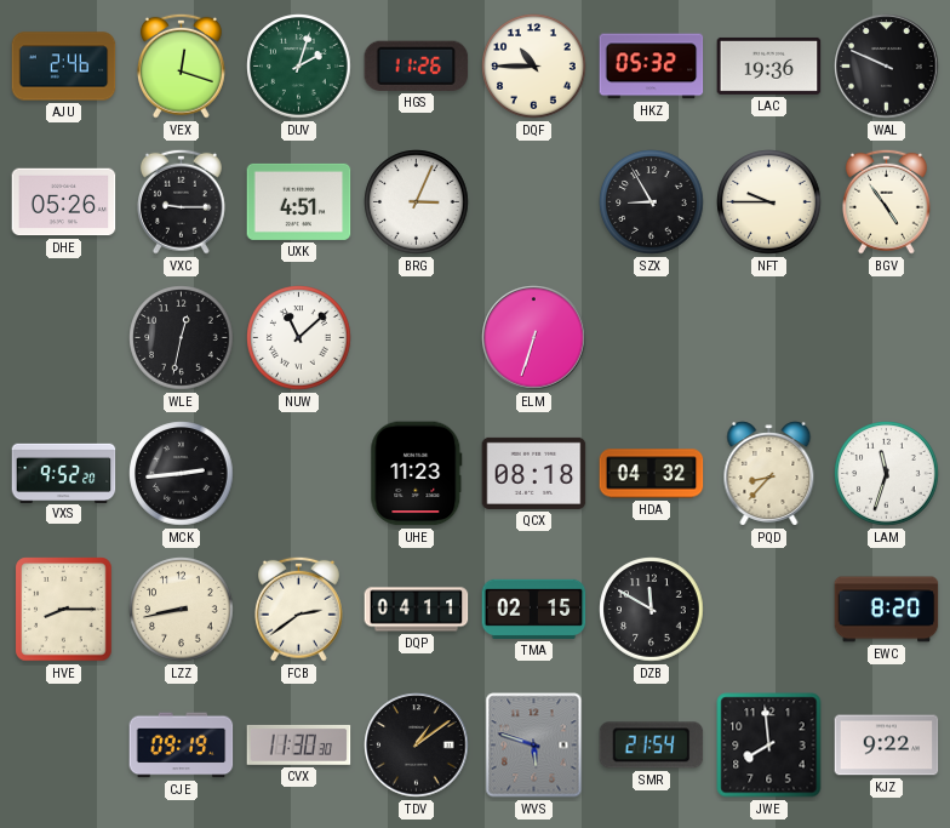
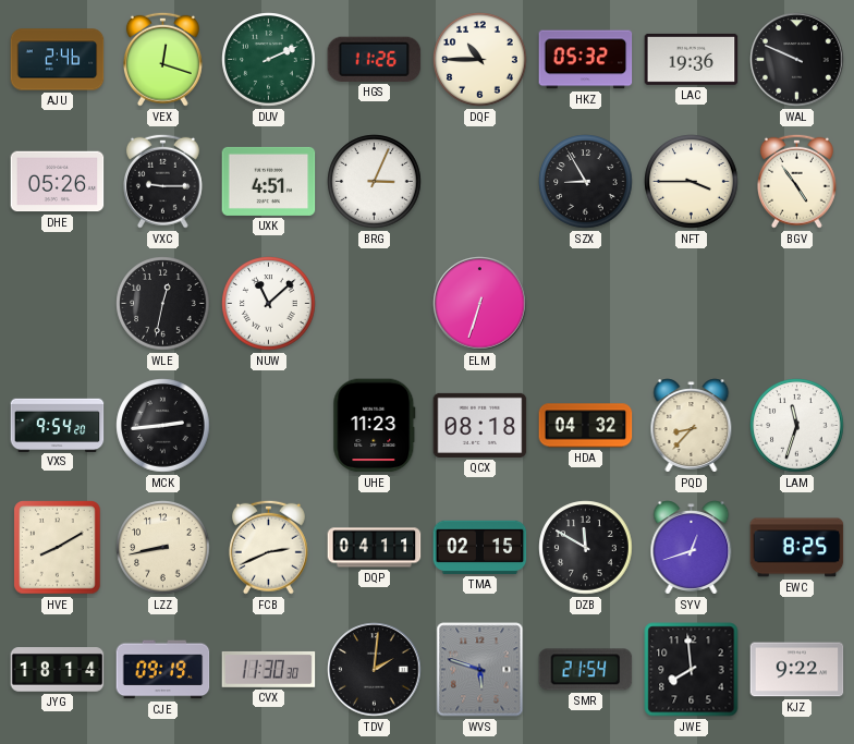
DUV: 2:03 -> 2:11
NFT: 9:45 -> 3:45
VXS: 9:52 -> 9:54
HVE: 8:15 -> 8:10
FCB: 2:39 -> 2:41
SYV: none -> 12:42
EWC: 8:20 -> 8:25
JYG: none -> 18:14
TDV: 1:09 -> 2:01
